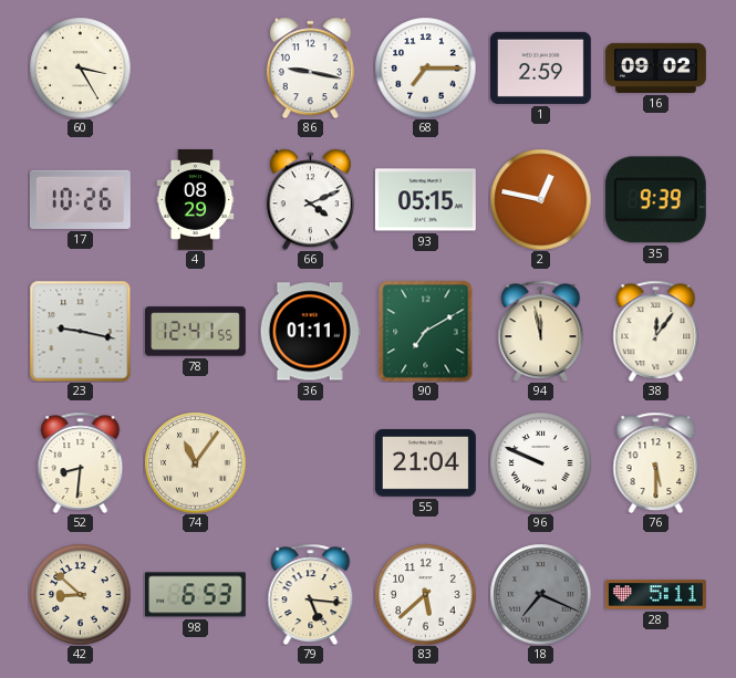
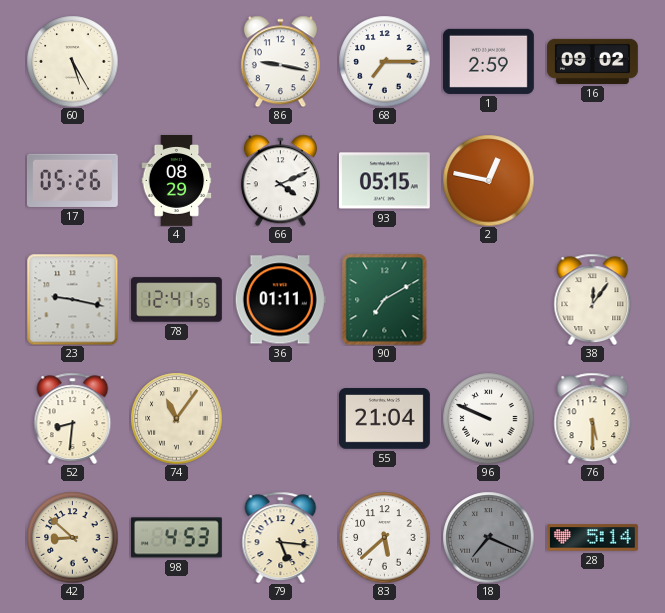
60: 3:25 -> 5:25
17: 10:26 -> 05:26
35: 9:39 -> none
94: 11:58 -> none
98: 6:53 -> 4:53
28: 5:11 -> 5:14
